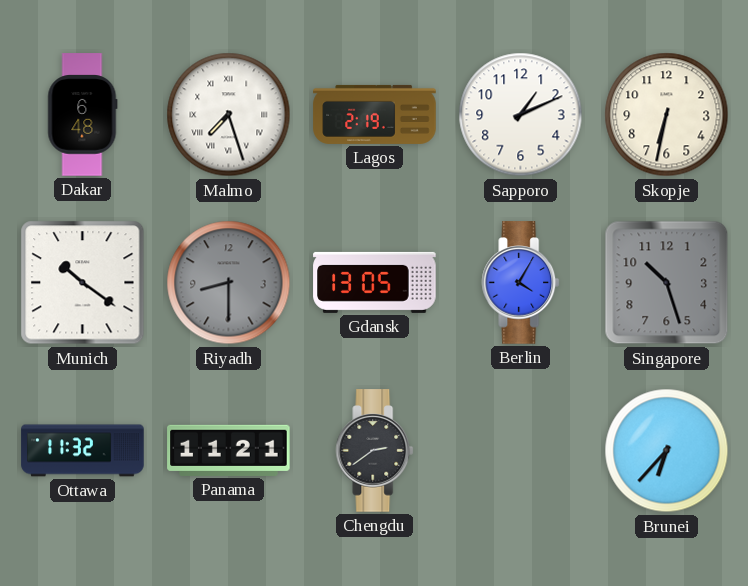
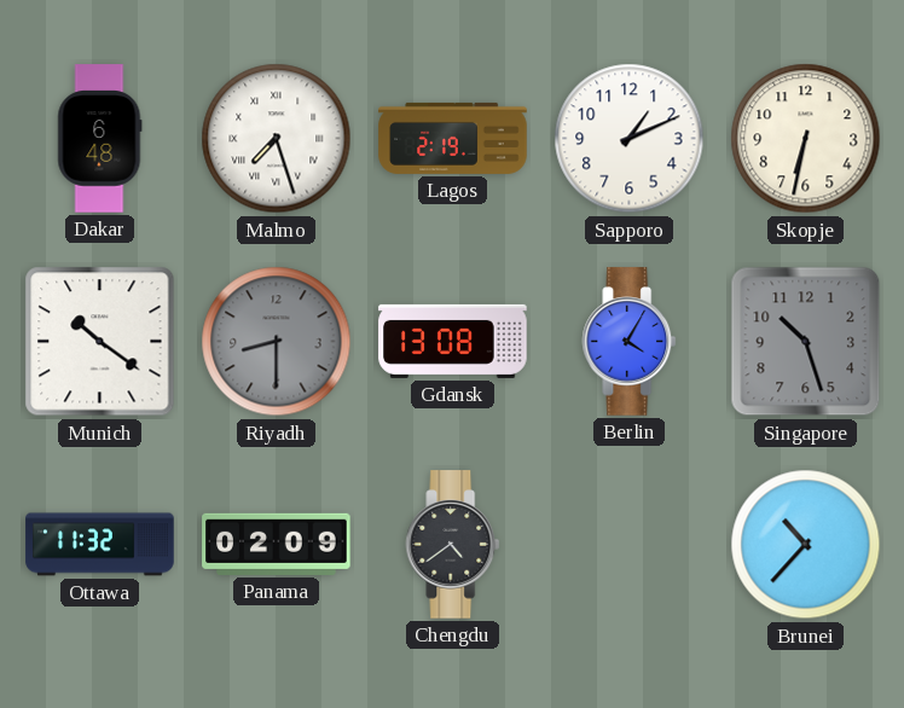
Gdansk: 13:05 -> 13:08
Panama: 11:21 -> 02:09
Chengdu: 2:39 -> 4:39
Brunei: 6:37 -> 10:37
